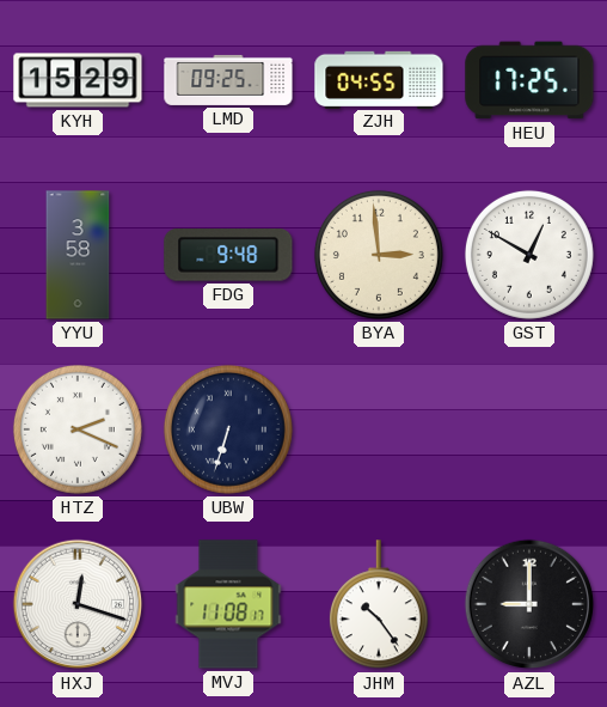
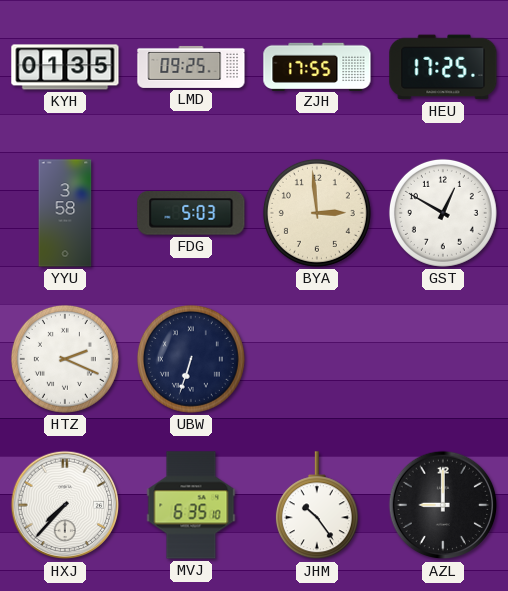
KYH: 15:29 -> 01:35
ZJH: 04:55 -> 17:55
FDG: 9:48 -> 5:03
HXJ: 12:18 -> 7:37
MVJ: 11:08 -> 6:35
